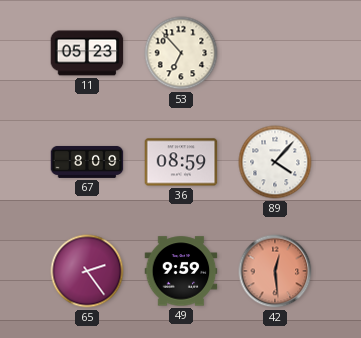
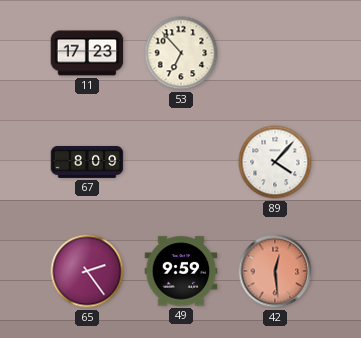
11: 05:23 -> 17:23
36: 08:59 -> none
